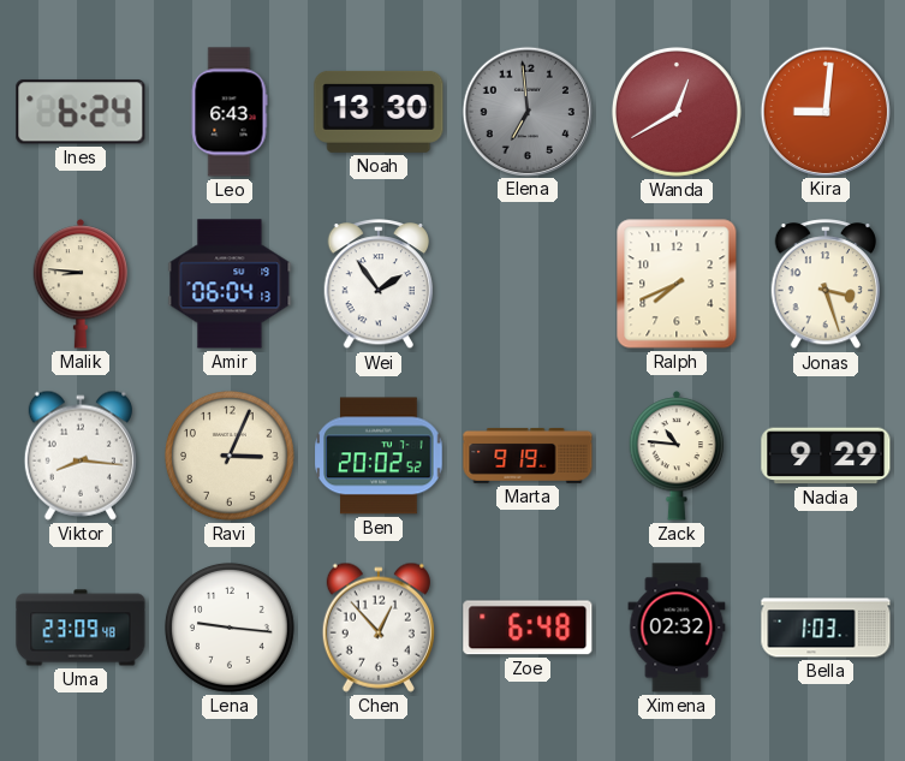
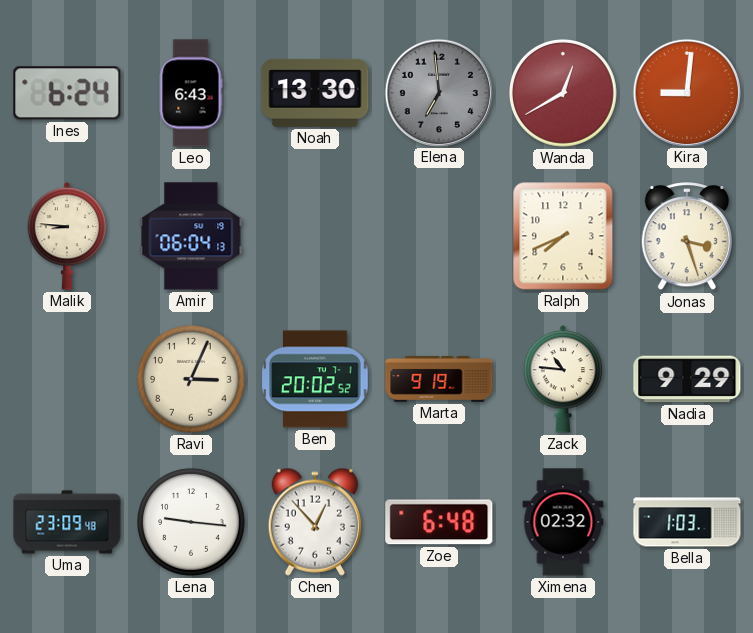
Wei: 1:54 -> none
Viktor: 8:16 -> none
